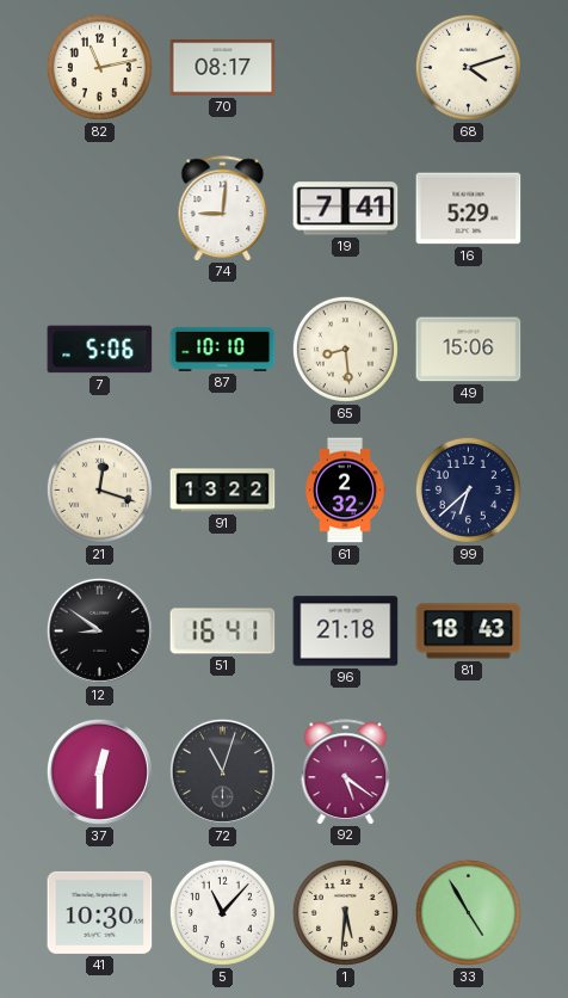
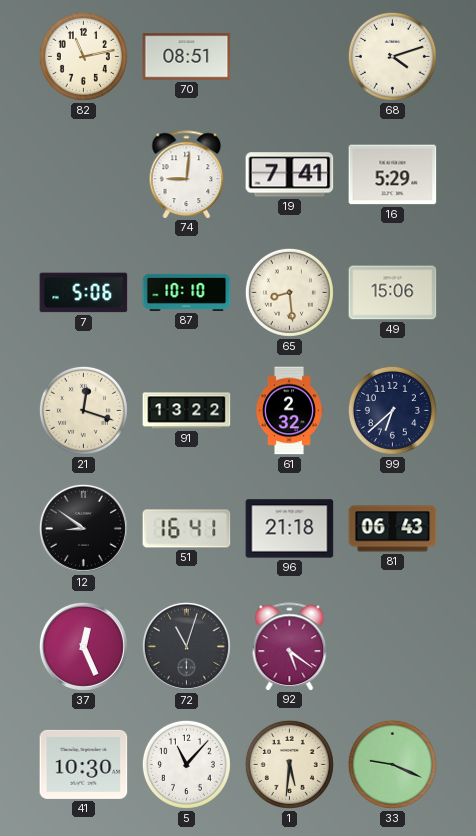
70: 08:17 -> 08:51
81: 18:43 -> 06:43
37: 12:30 -> 12:26
33: 4:55 -> 9:19
